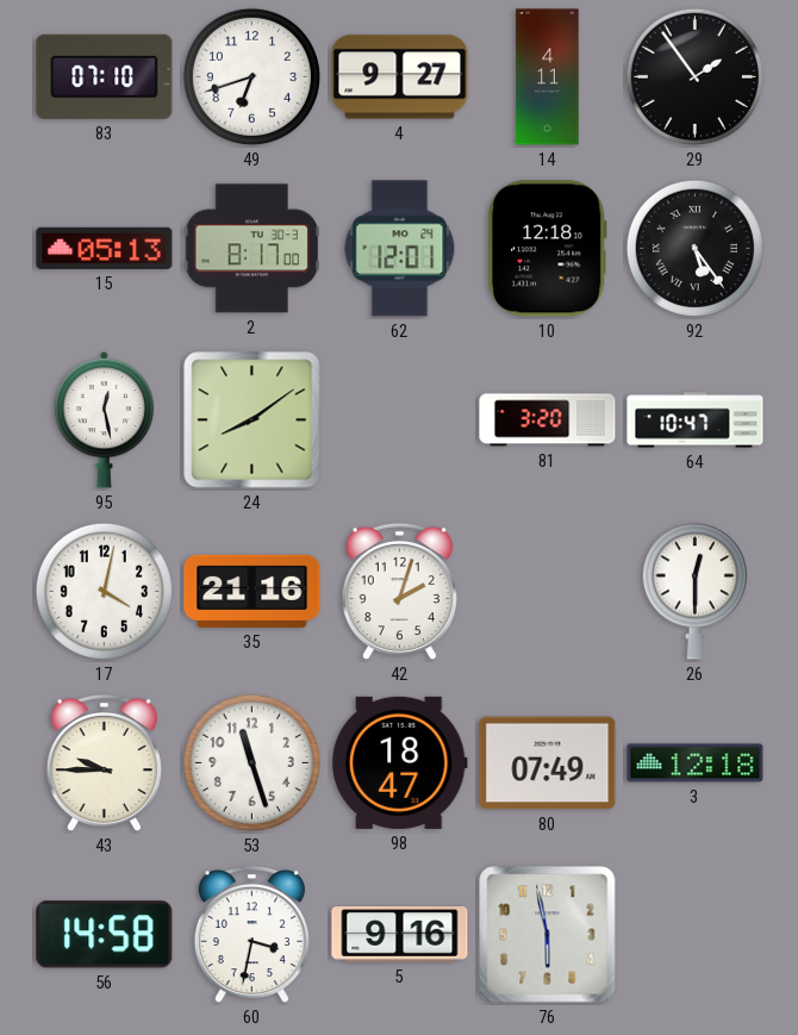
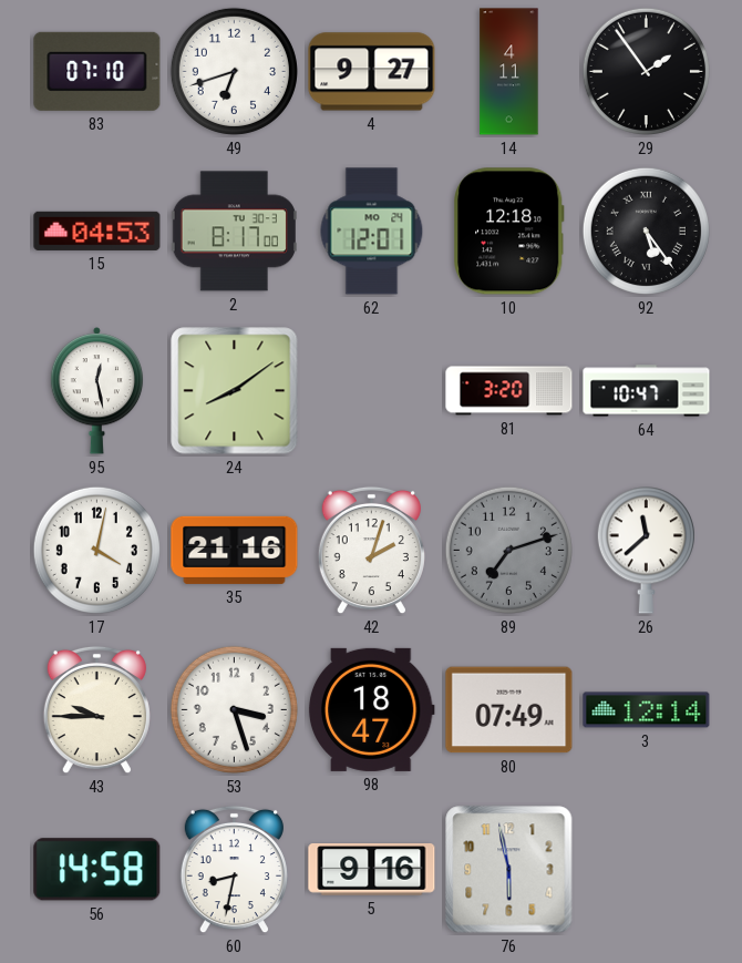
15: 05:13 -> 04:53
89: none -> 7:12
26: 12:30 -> 11:38
53: 11:27 -> 3:27
3: 12:18 -> 12:14
60: 3:32 -> 8:32
